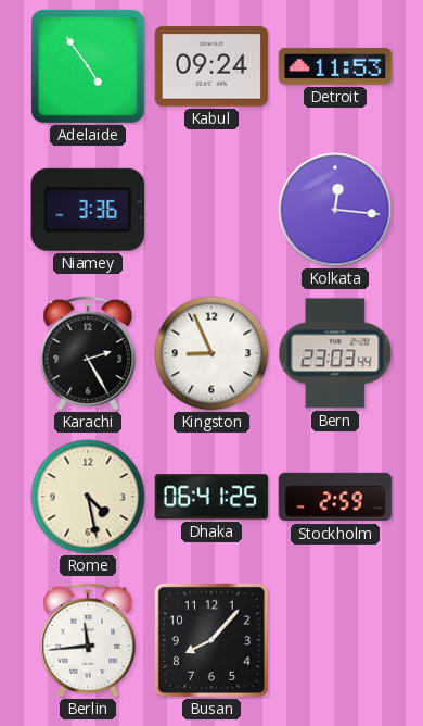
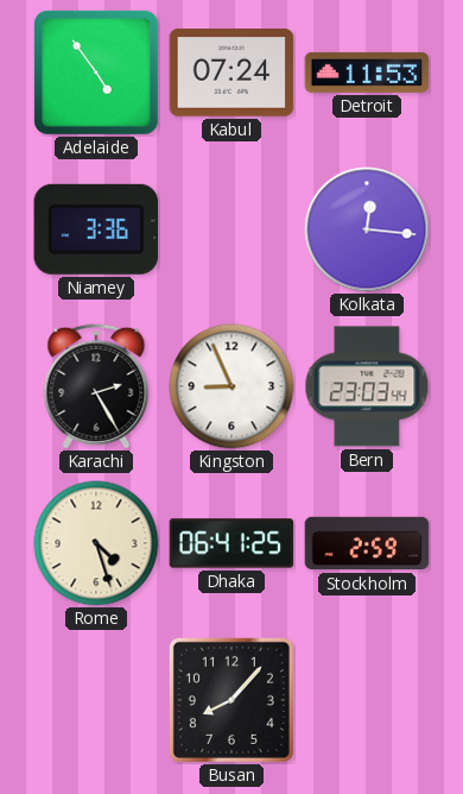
Kabul: 09:24 -> 07:24
Rome: 4:28 -> 4:27
Berlin: 11:44 -> none
